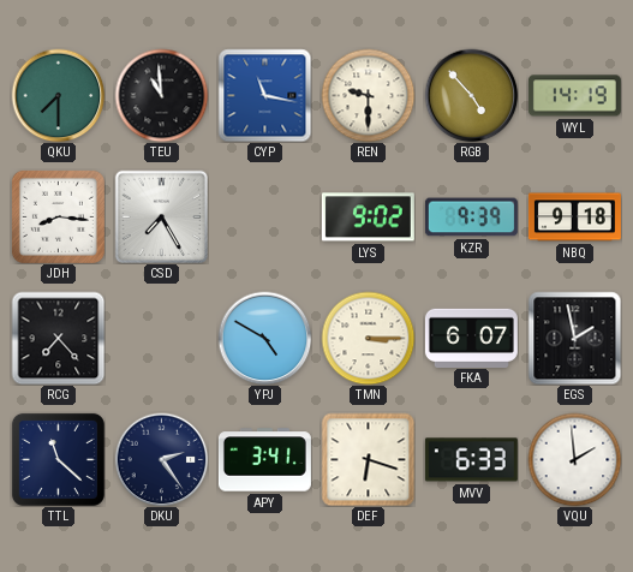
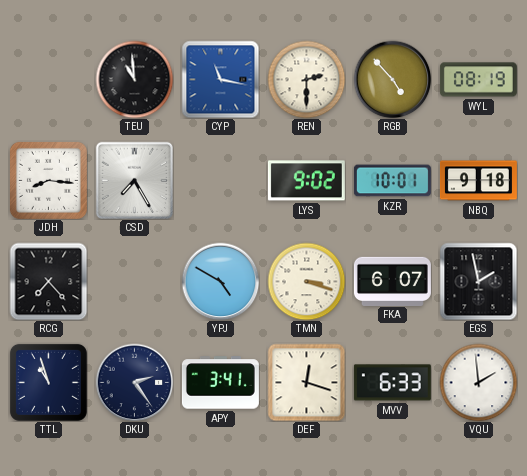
QKU: 7:30 -> none
REN: 9:30 -> 2:30
WYL: 14:19 -> 08:19
KZR: 9:39 -> 10:01
TMN: 3:15 -> 3:18
TTL: 11:22 -> 10:57
DEF: 6:18 -> 12:18
